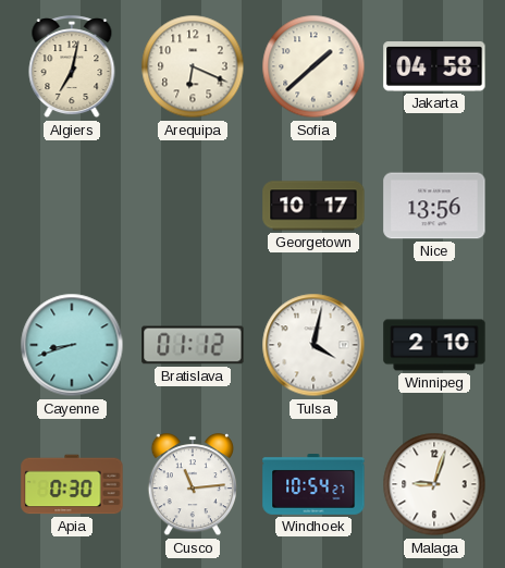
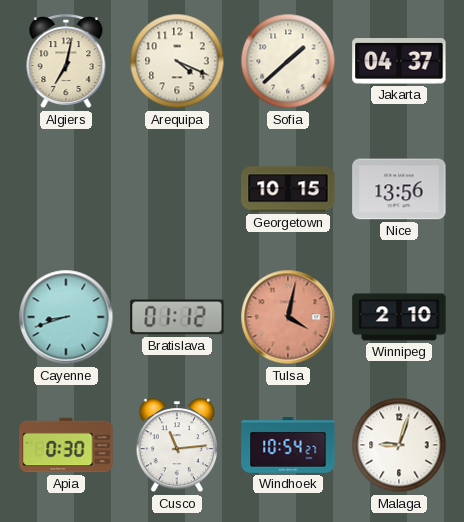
Arequipa: 6:19 -> 4:19
Jakarta: 04:58 -> 04:37
Georgetown: 10:17 -> 10:15
Tulsa dial: white -> salmon
